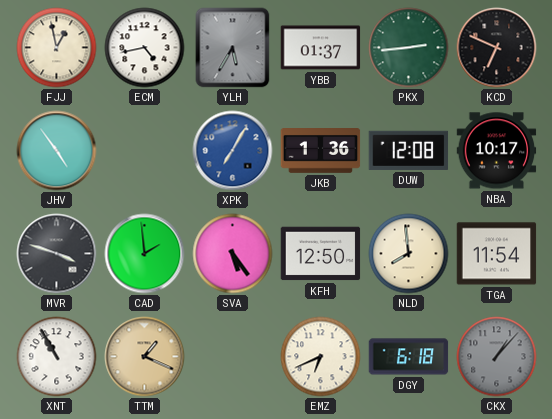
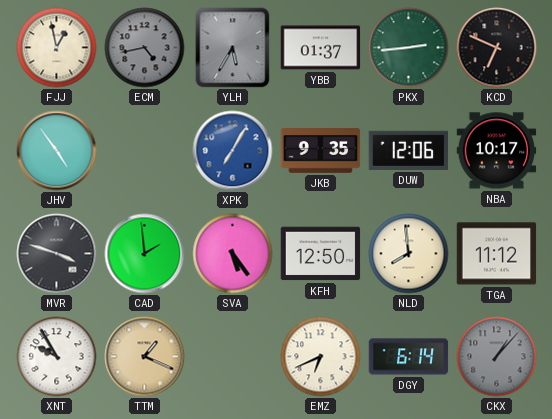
ECM dial: white -> grey
JKB: 1:36 -> 9:35
DUW: 12:08 -> 12:06
TGA: 11:54 -> 11:12
XNT: 10:55 -> 9:55
DGY: 6:18 -> 6:14
